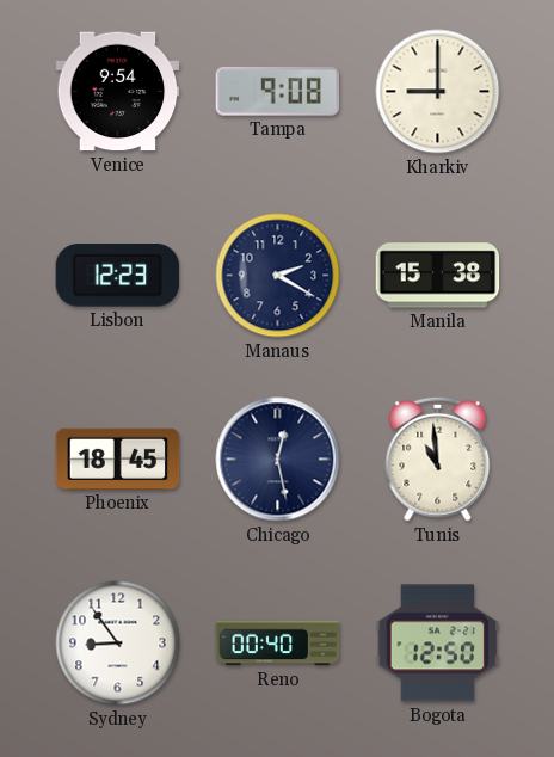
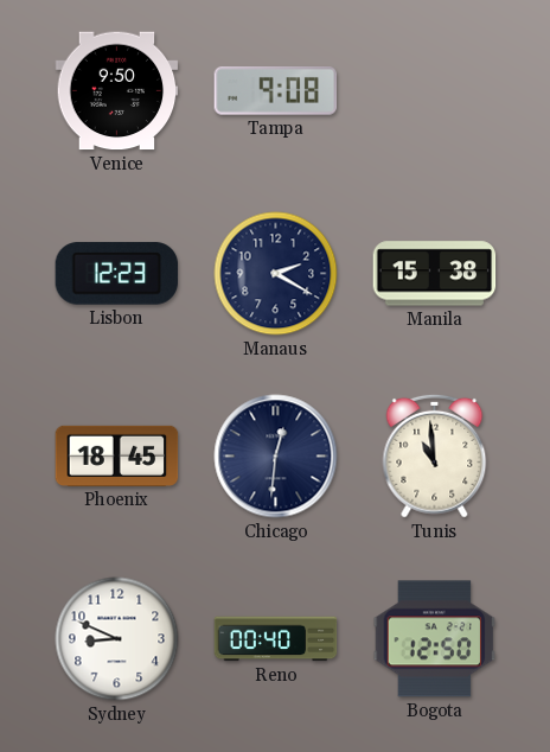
Venice: 9:54 -> 9:50
Kharkiv: 9:00 -> none
Chicago: 12:28 -> 12:31
Sydney: 8:54 -> 8:49
